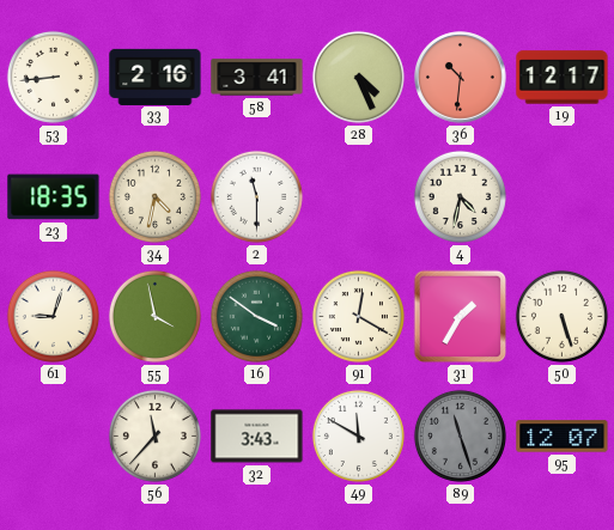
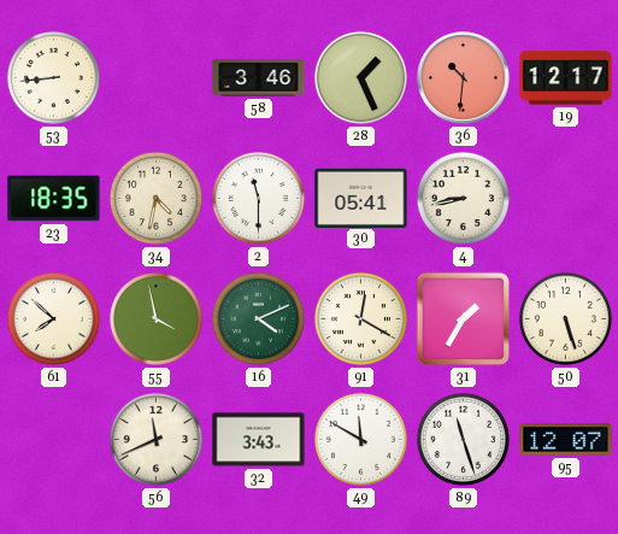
33: 2:16 -> none
58: 3:41 -> 3:46
28: 4:26 -> 1:26
30: none -> 05:41
4: 4:32 -> 8:43
61: 9:03 -> 7:52
16: 3:51 -> 4:11
56: 11:37 -> 11:41
89 dial: grey -> white
